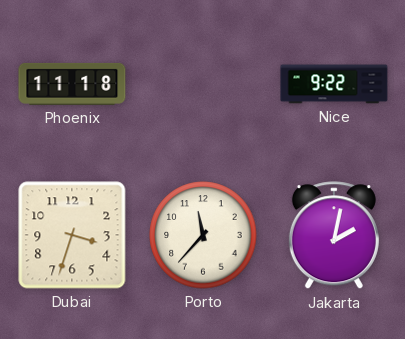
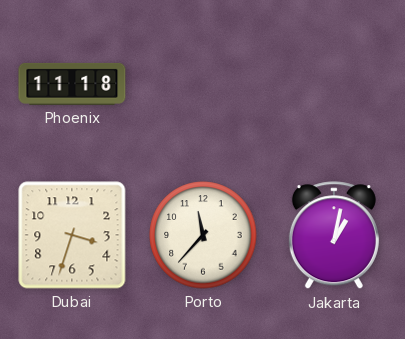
Nice: 9:22 -> none
Jakarta: 2:02 -> 1:02
